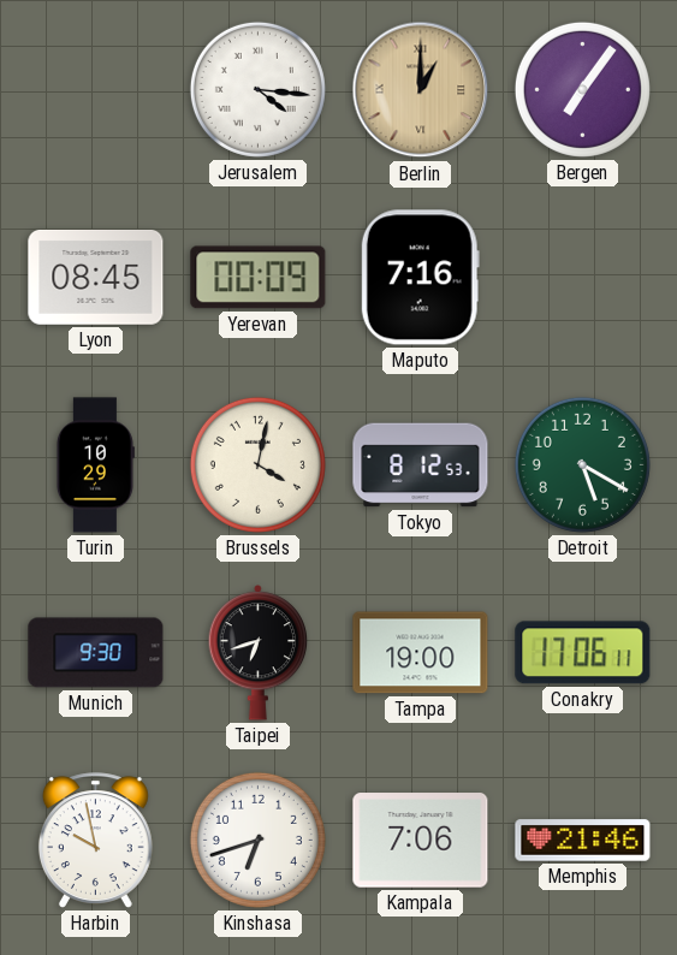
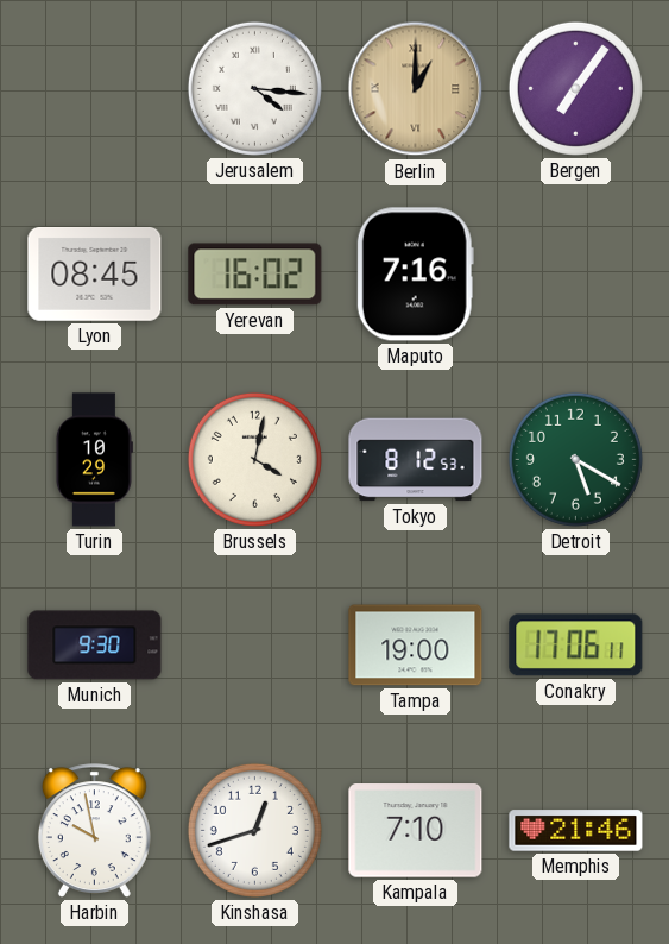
Yerevan: 00:09 -> 16:02
Taipei: 6:42 -> none
Kinshasa: 6:42 -> 12:42
Kampala: 7:06 -> 7:10
